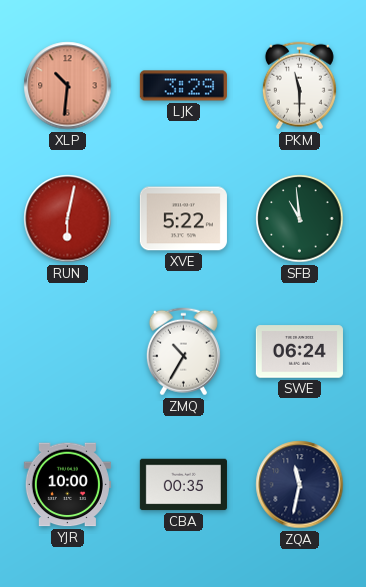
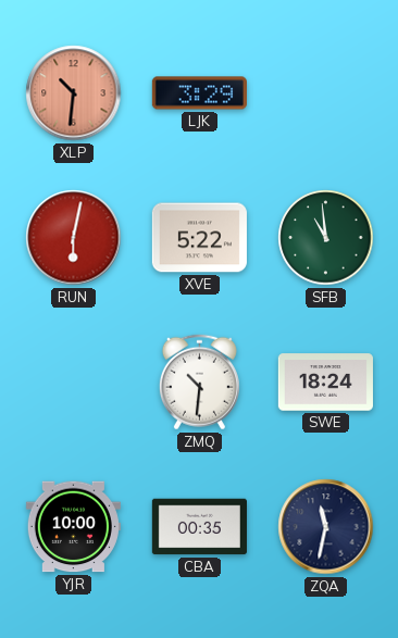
PKM: 11:30 -> none
ZMQ: 10:35 -> 10:31
SWE: 06:24 -> 18:24
